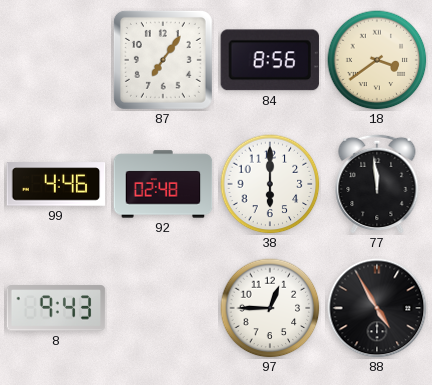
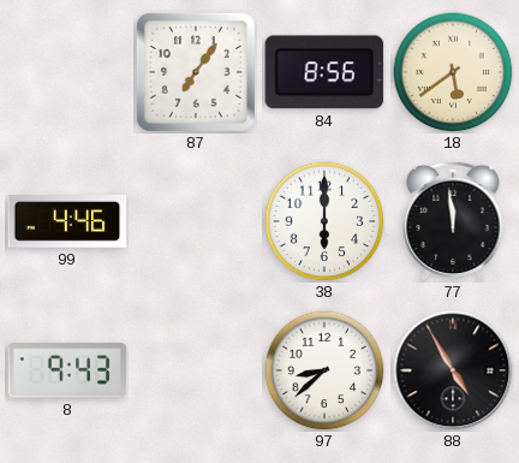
18: 3:39 -> 5:39
92: 02:48 -> none
97: 12:45 -> 8:38
